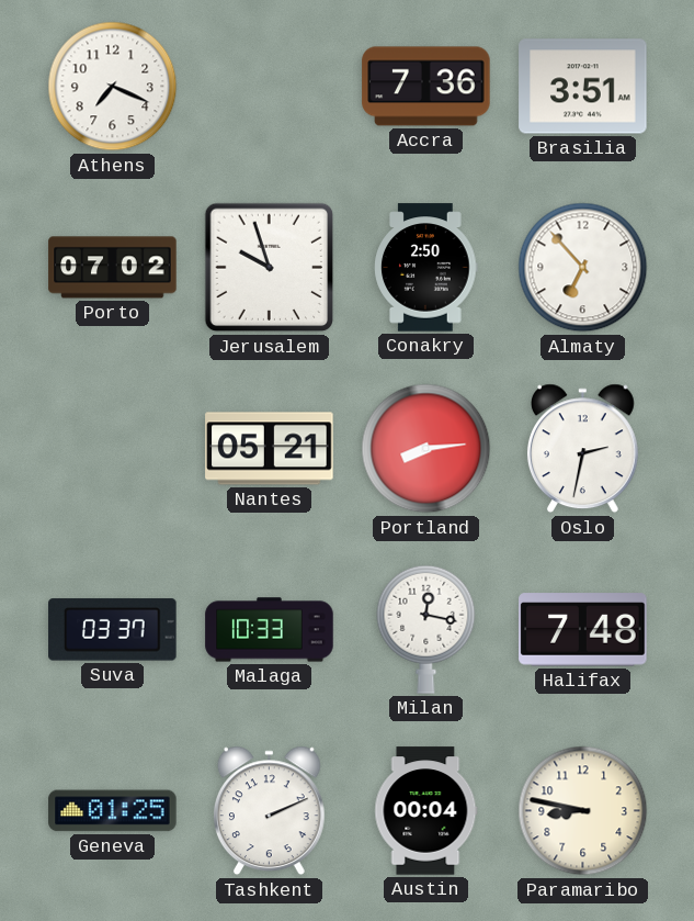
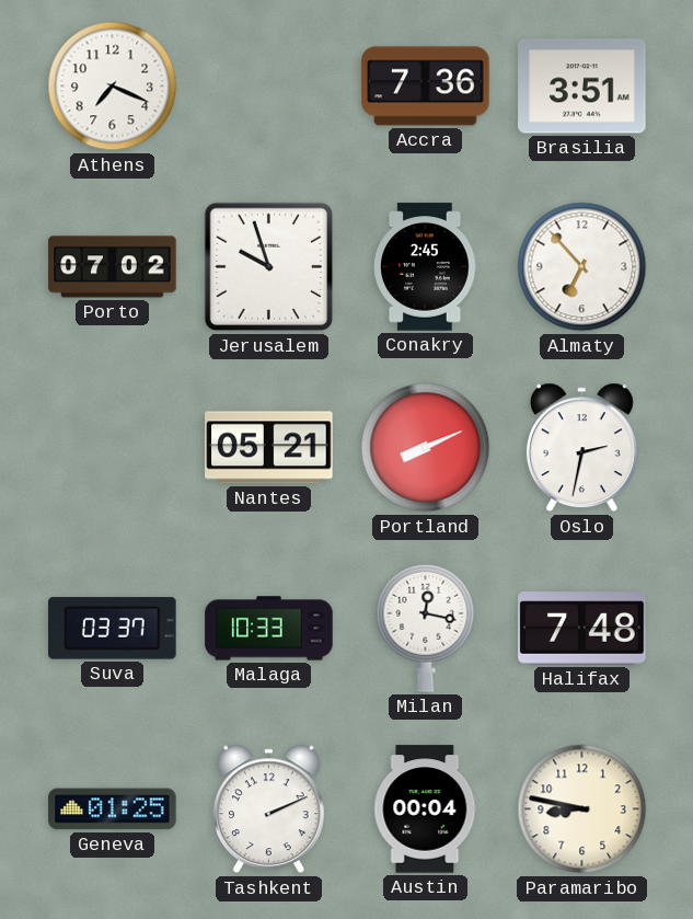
Conakry: 2:50 -> 2:45
Portland: 8:14 -> 8:11
